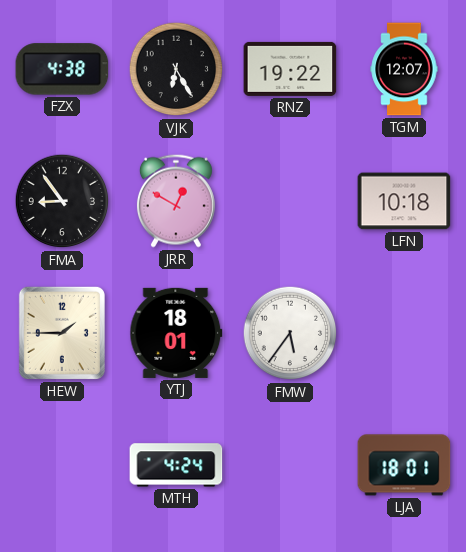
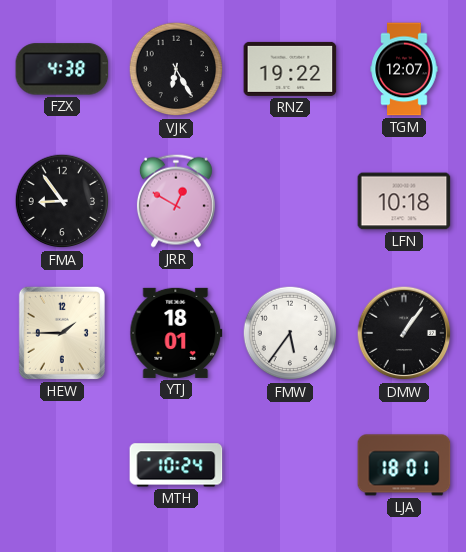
DMW: none -> 1:06
MTH: 4:24 -> 10:24
